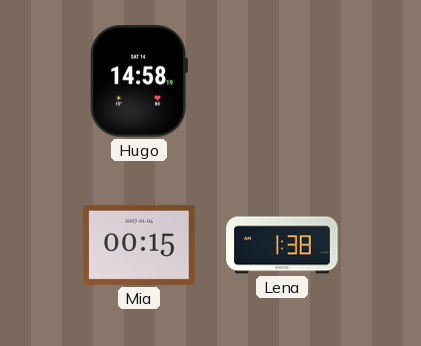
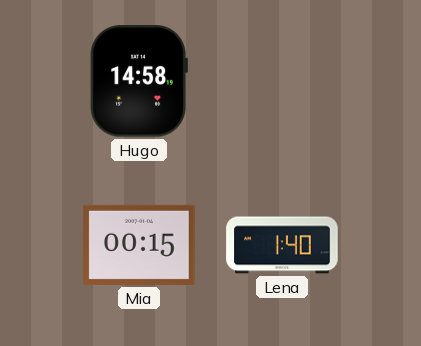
Lena: 1:38 -> 1:40
